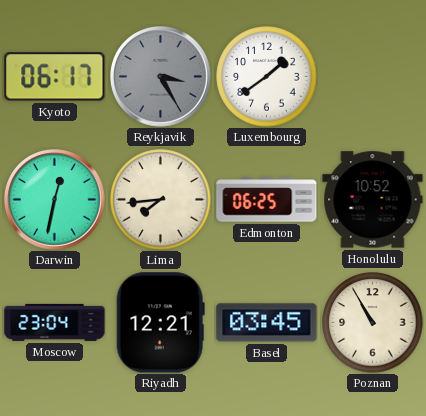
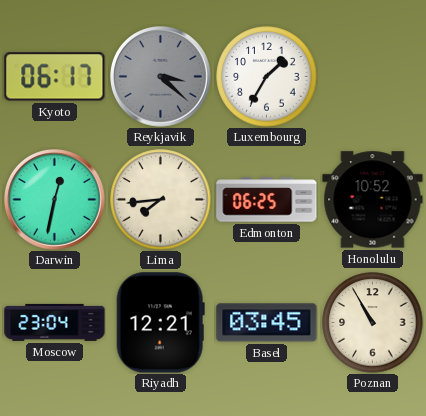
Reykjavik: 3:25 -> 3:22
Luxembourg: 1:39 -> 1:35
